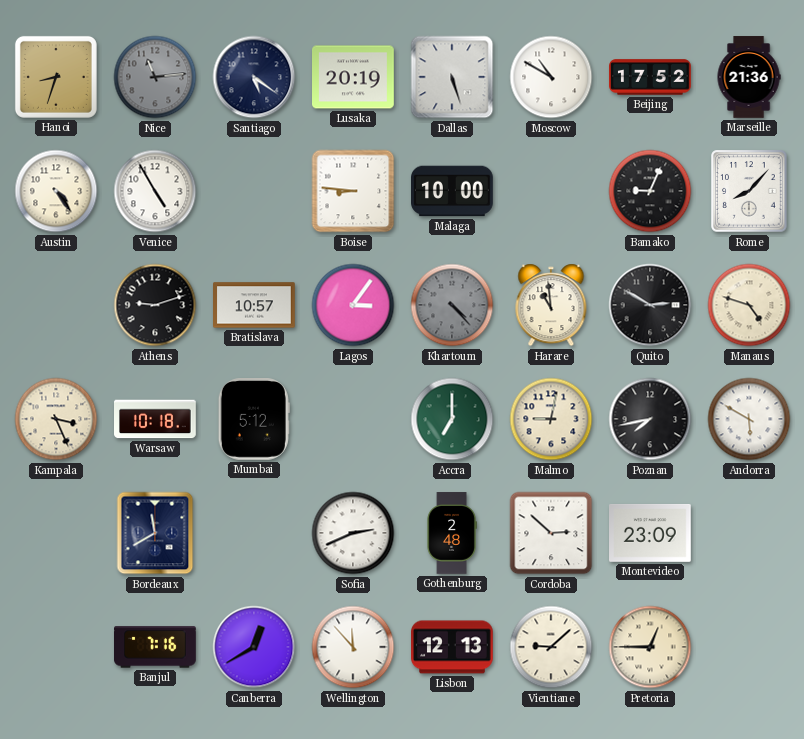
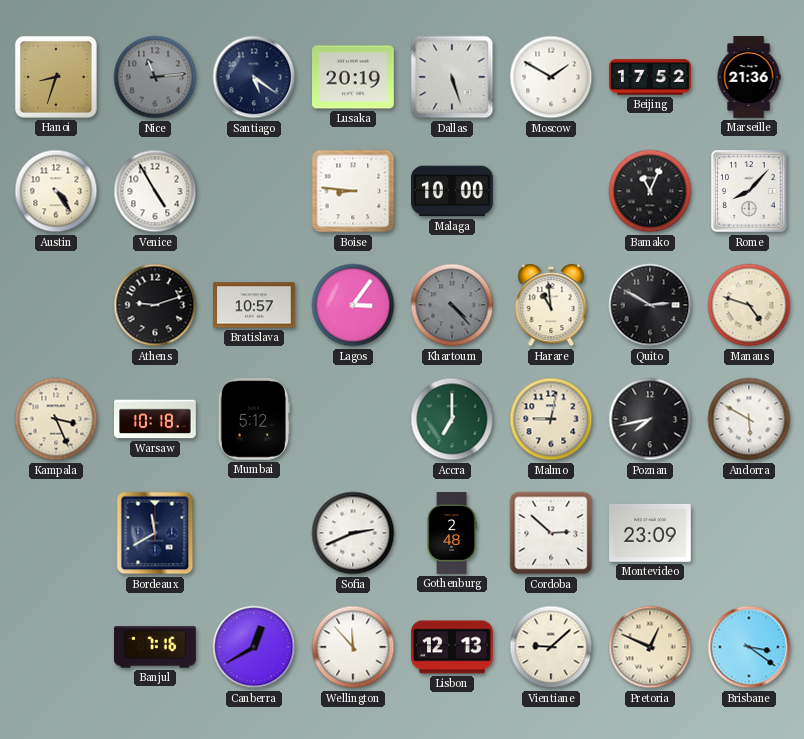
Moscow: 10:50 -> 1:50
Bamako: 9:04 -> 11:04
Pretoria: 12:45 -> 12:49
Brisbane: none -> 3:21
